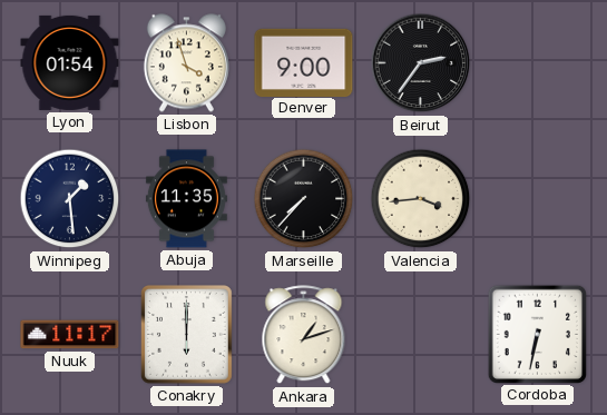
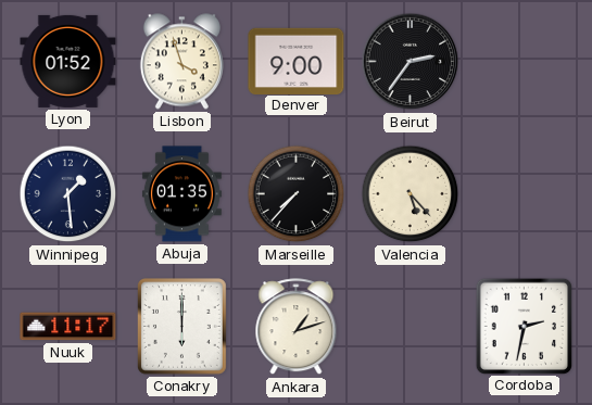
Lyon: 01:54 -> 01:52
Abuja: 11:35 -> 01:35
Valencia: 3:44 -> 5:23
Cordoba: 6:32 -> 2:32
